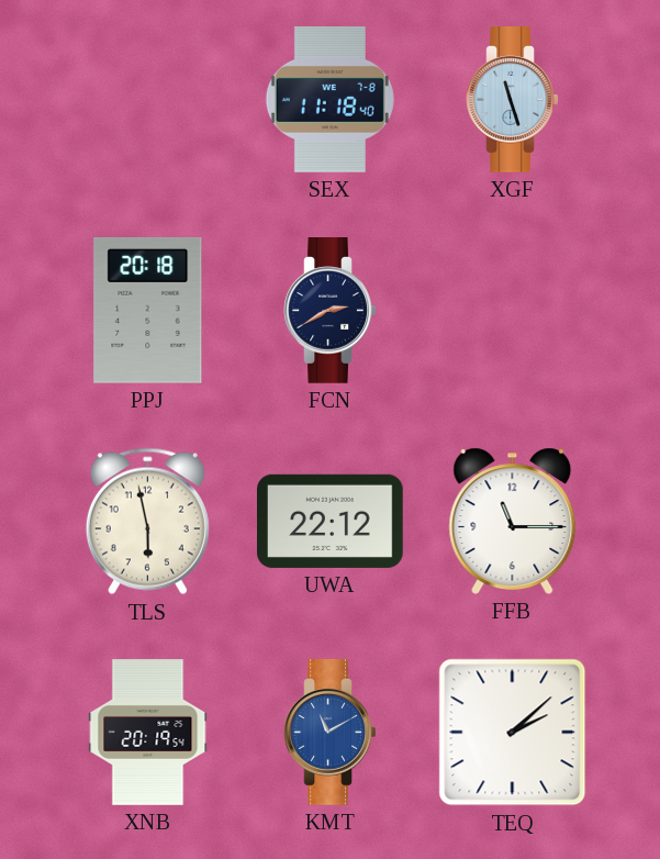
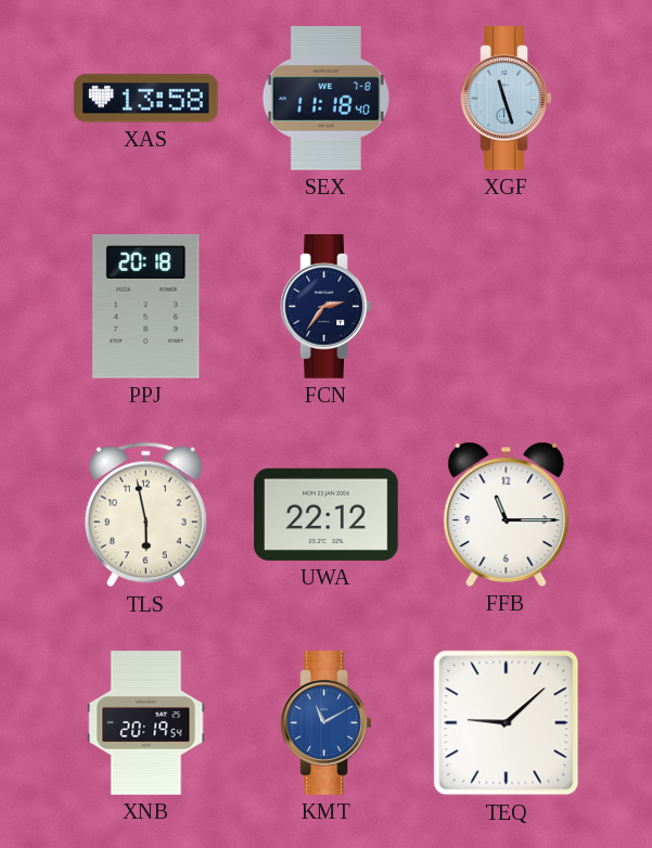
XAS: none -> 13:58
FCN: 2:40 -> 2:36
TEQ: 2:08 -> 9:08
